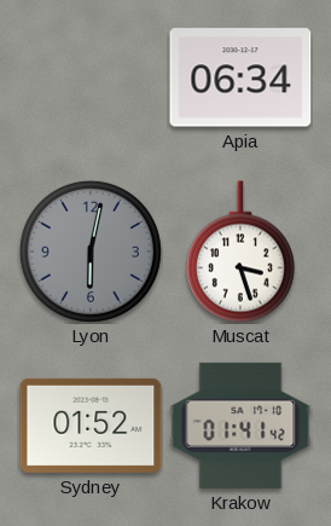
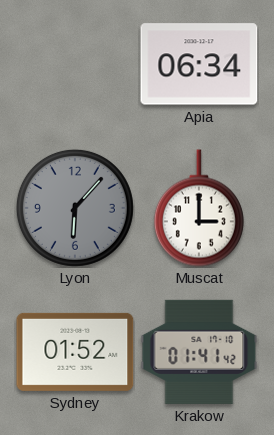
Lyon: 6:02 -> 6:07
Muscat: 3:27 -> 3:00
